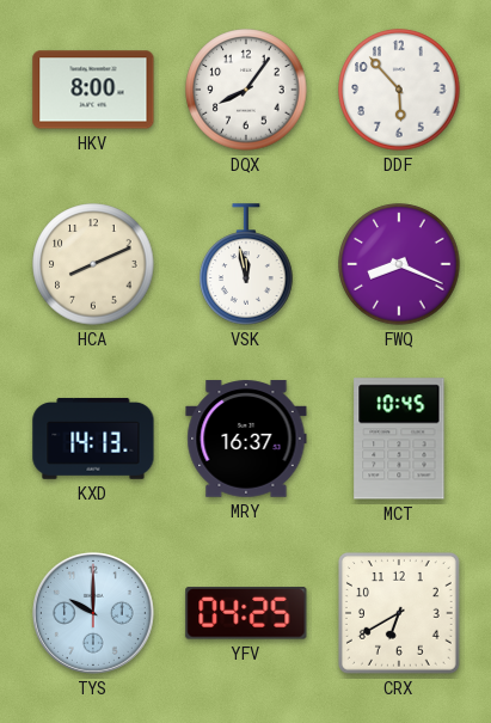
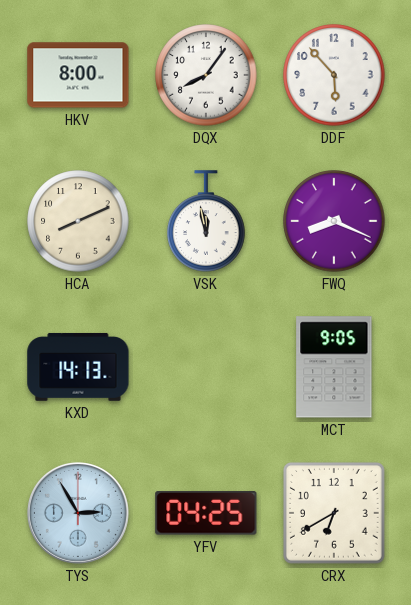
MRY: 16:37 -> none
MCT: 10:45 -> 9:05
TYS: 10:00 -> 2:55
